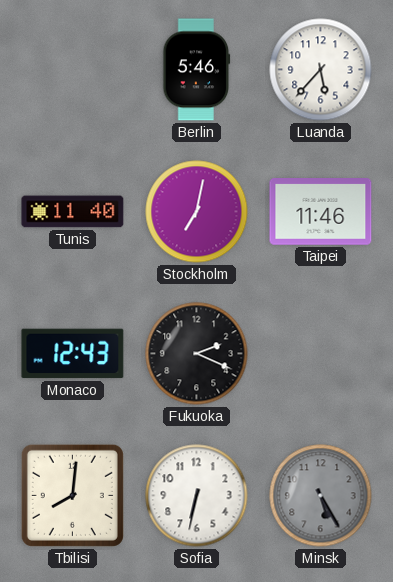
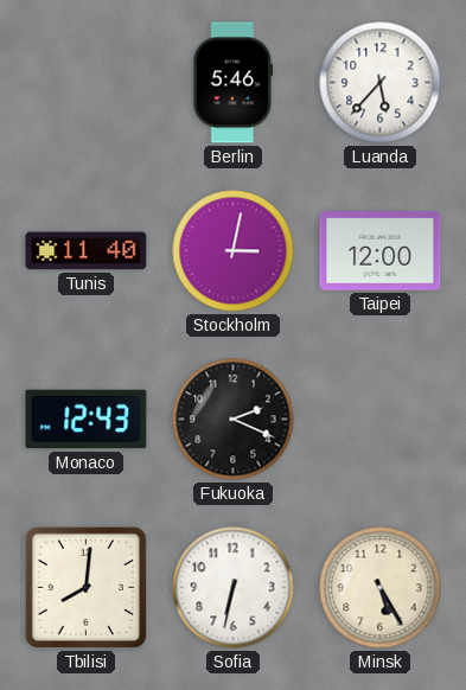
Stockholm: 7:02 -> 3:02
Taipei: 11:46 -> 12:00
Minsk dial: grey -> cream
